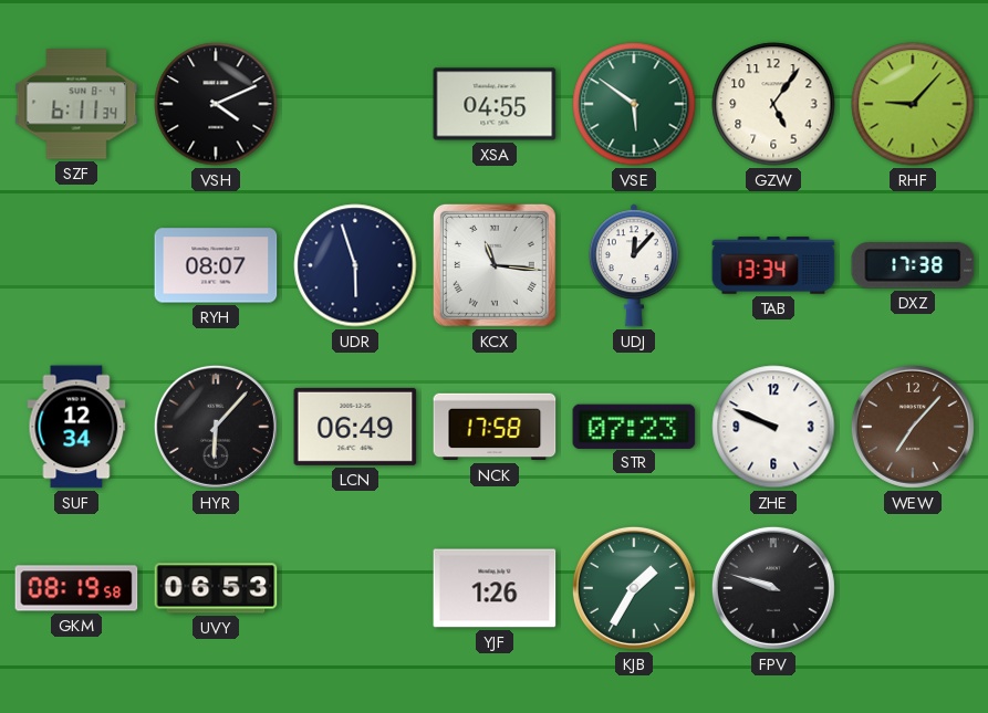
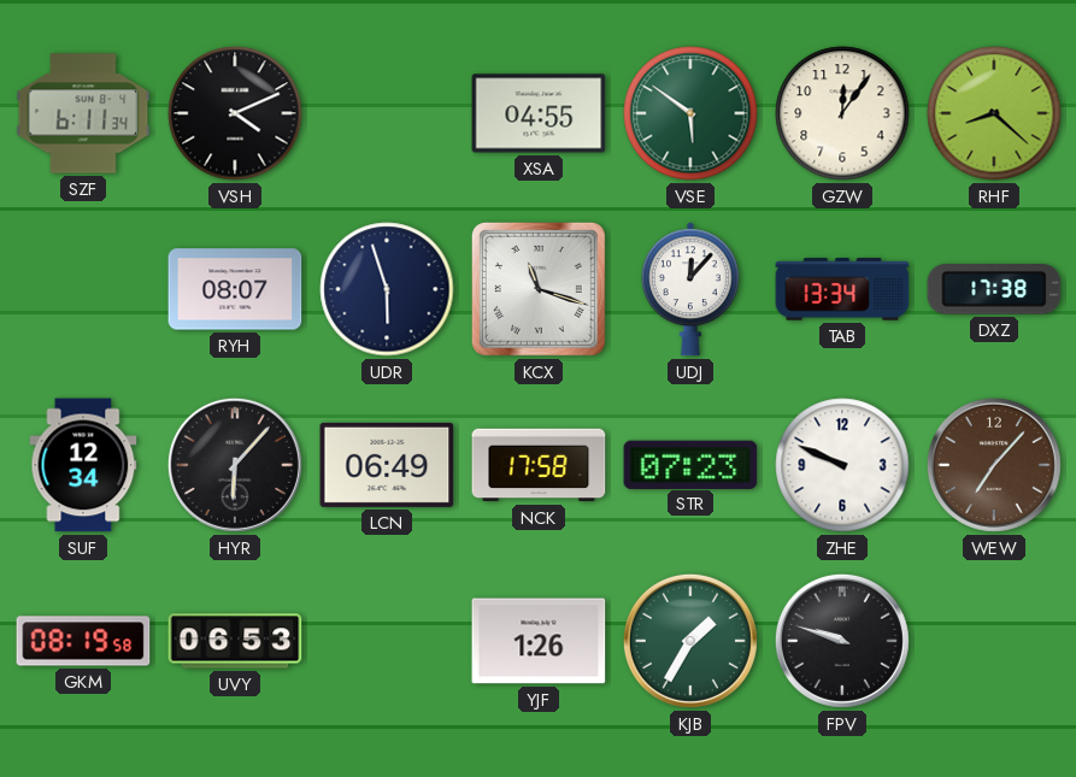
GZW: 5:06 -> 12:06
RHF: 9:07 -> 8:22
KCX: 11:16 -> 11:18
